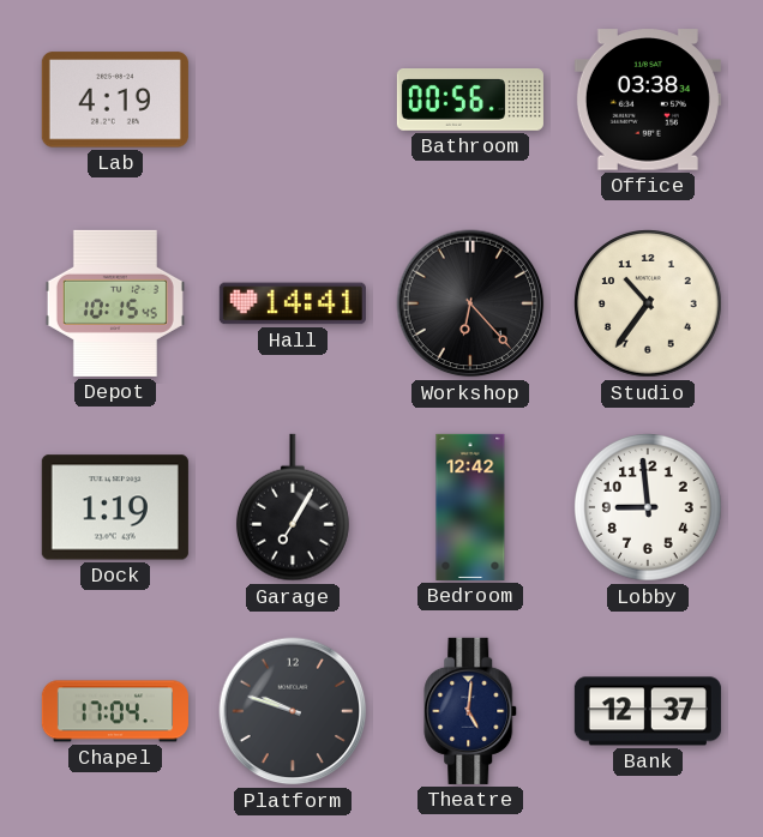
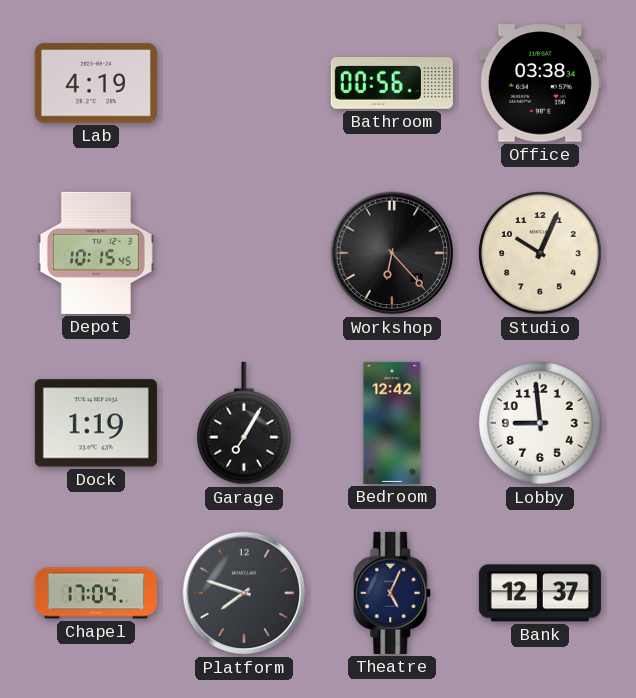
Hall: 14:41 -> none
Studio: 10:36 -> 10:04
Platform: 9:48 -> 7:48
Theatre: 5:01 -> 5:04
